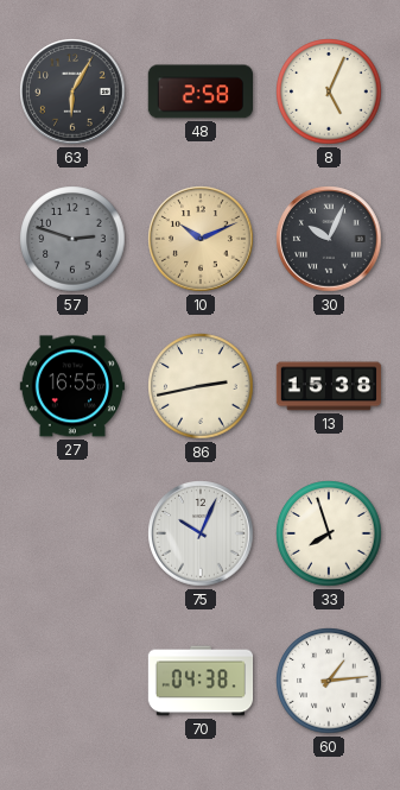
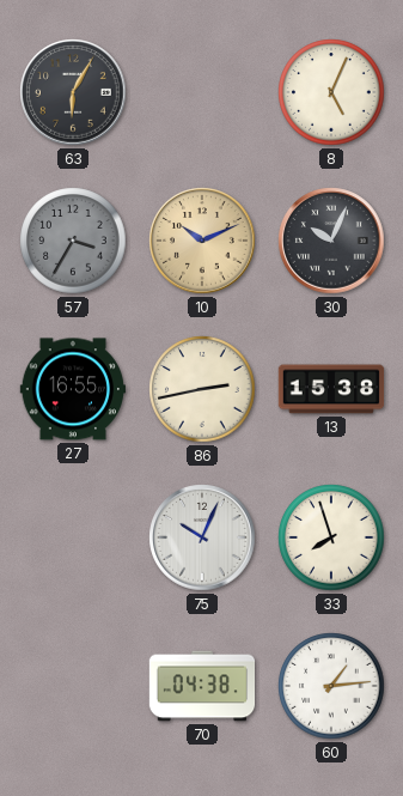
48: 2:58 -> none
57: 2:48 -> 3:35
